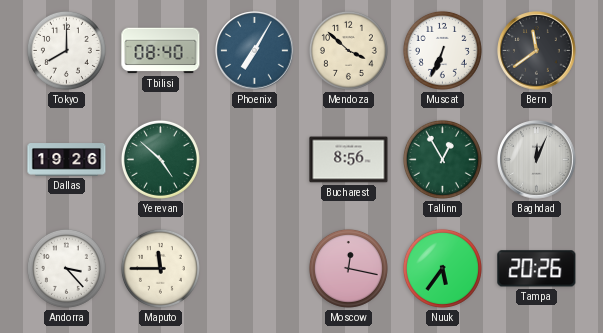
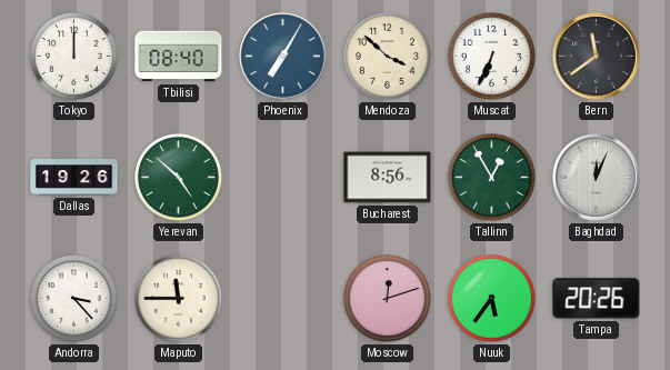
Tokyo: 8:00 -> 12:00
Moscow: 12:17 -> 12:12
